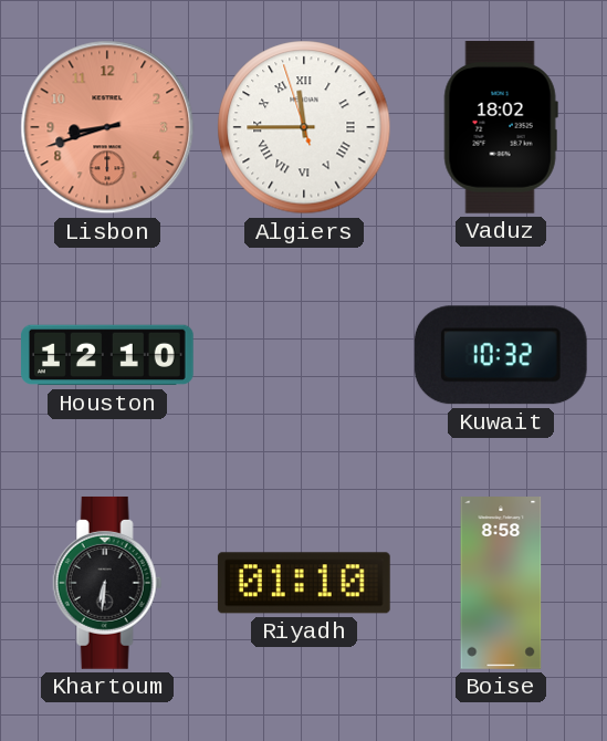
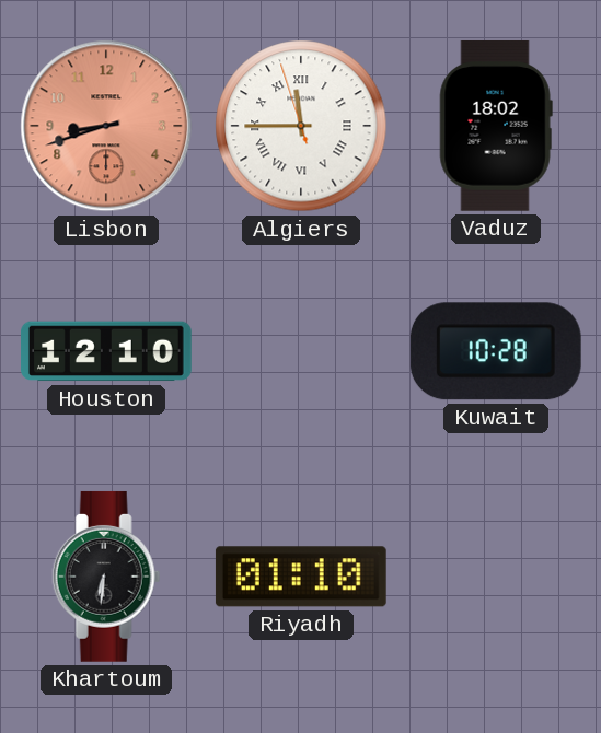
Kuwait: 10:32 -> 10:28
Boise: 8:58 -> none
